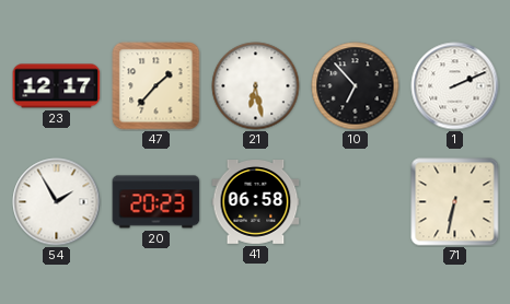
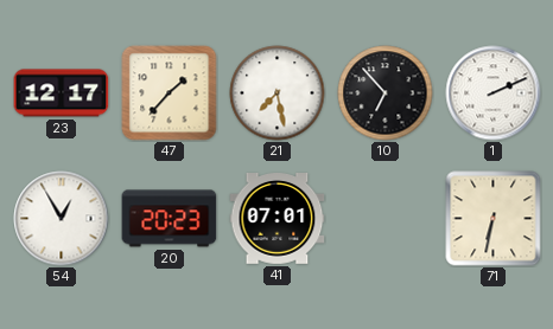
21: 6:28 -> 7:28
54: 1:55 -> 12:55
41: 06:58 -> 07:01
